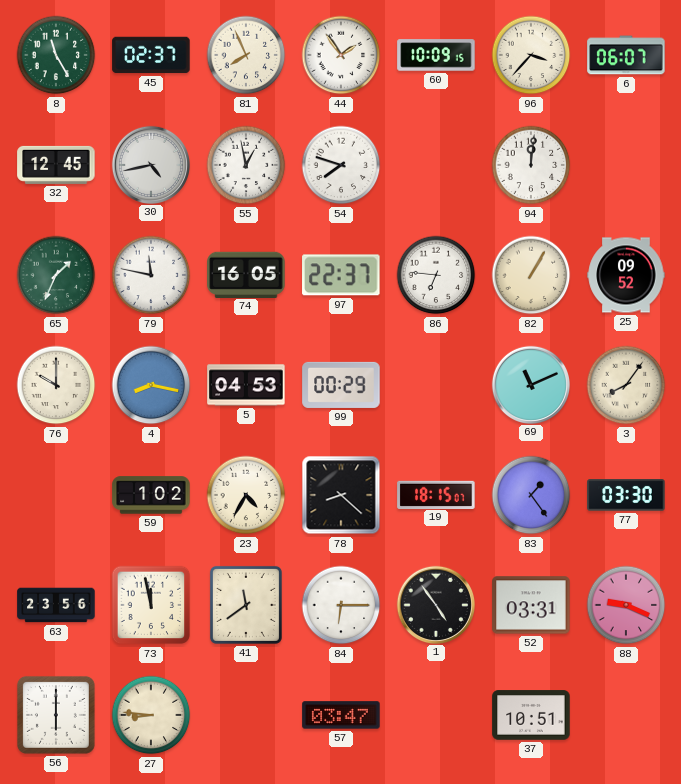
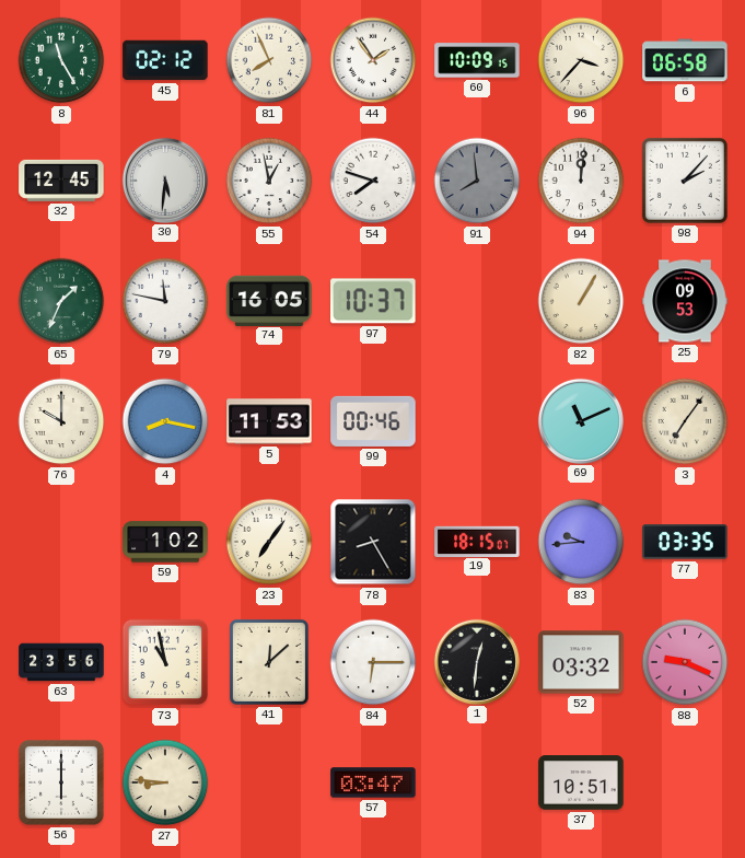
45: 02:37 -> 02:12
6: 06:07 -> 06:58
30: 4:43 -> 5:31
91: none -> 7:59
98: none -> 2:07
97: 22:37 -> 10:37
86: 6:46 -> none
25: 09:52 -> 09:53
5: 04:53 -> 11:53
99: 00:29 -> 00:46
3: 8:06 -> 7:06
23: 4:35 -> 7:06
78: 8:22 -> 8:25
83: 1:24 -> 9:44
77: 03:30 -> 03:35
73: 11:58 -> 10:58
41: 11:39 -> 12:08
1: 4:54 -> 12:31
52: 03:31 -> 03:32
